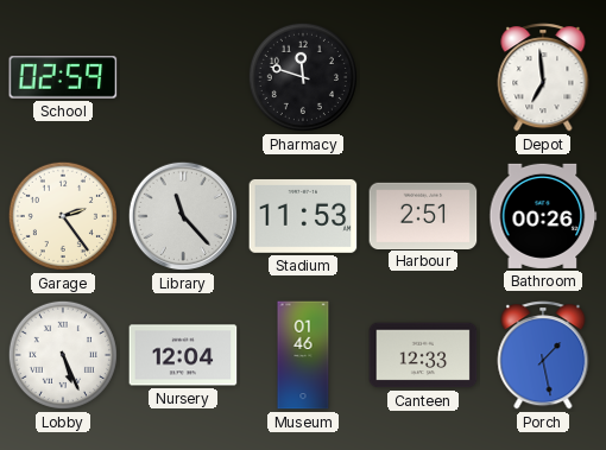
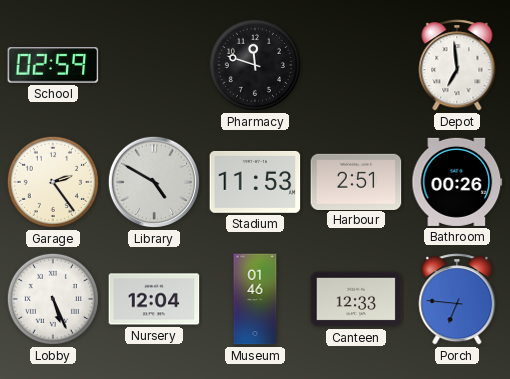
Library: 11:23 -> 4:50
Porch: 1:28 -> 6:46
